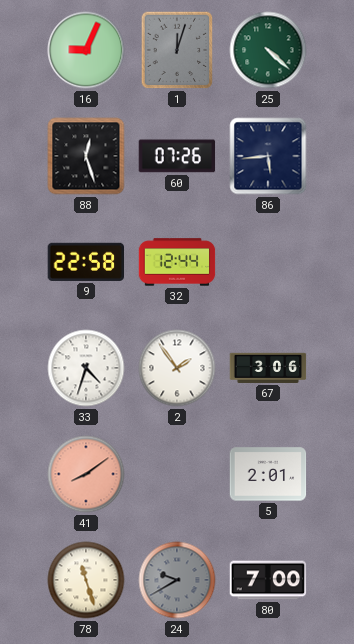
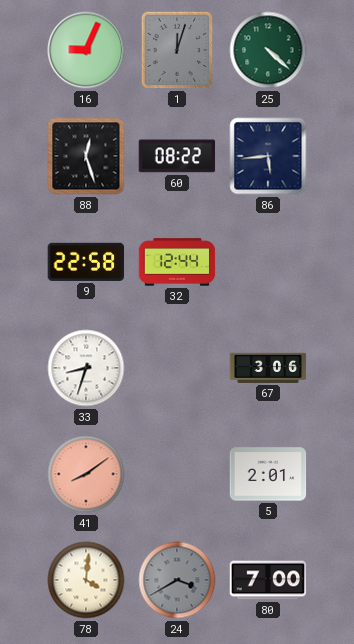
60: 07:26 -> 08:22
33: 4:33 -> 8:33
2: 1:54 -> none
78: 11:27 -> 4:01
24: 9:40 -> 3:40
